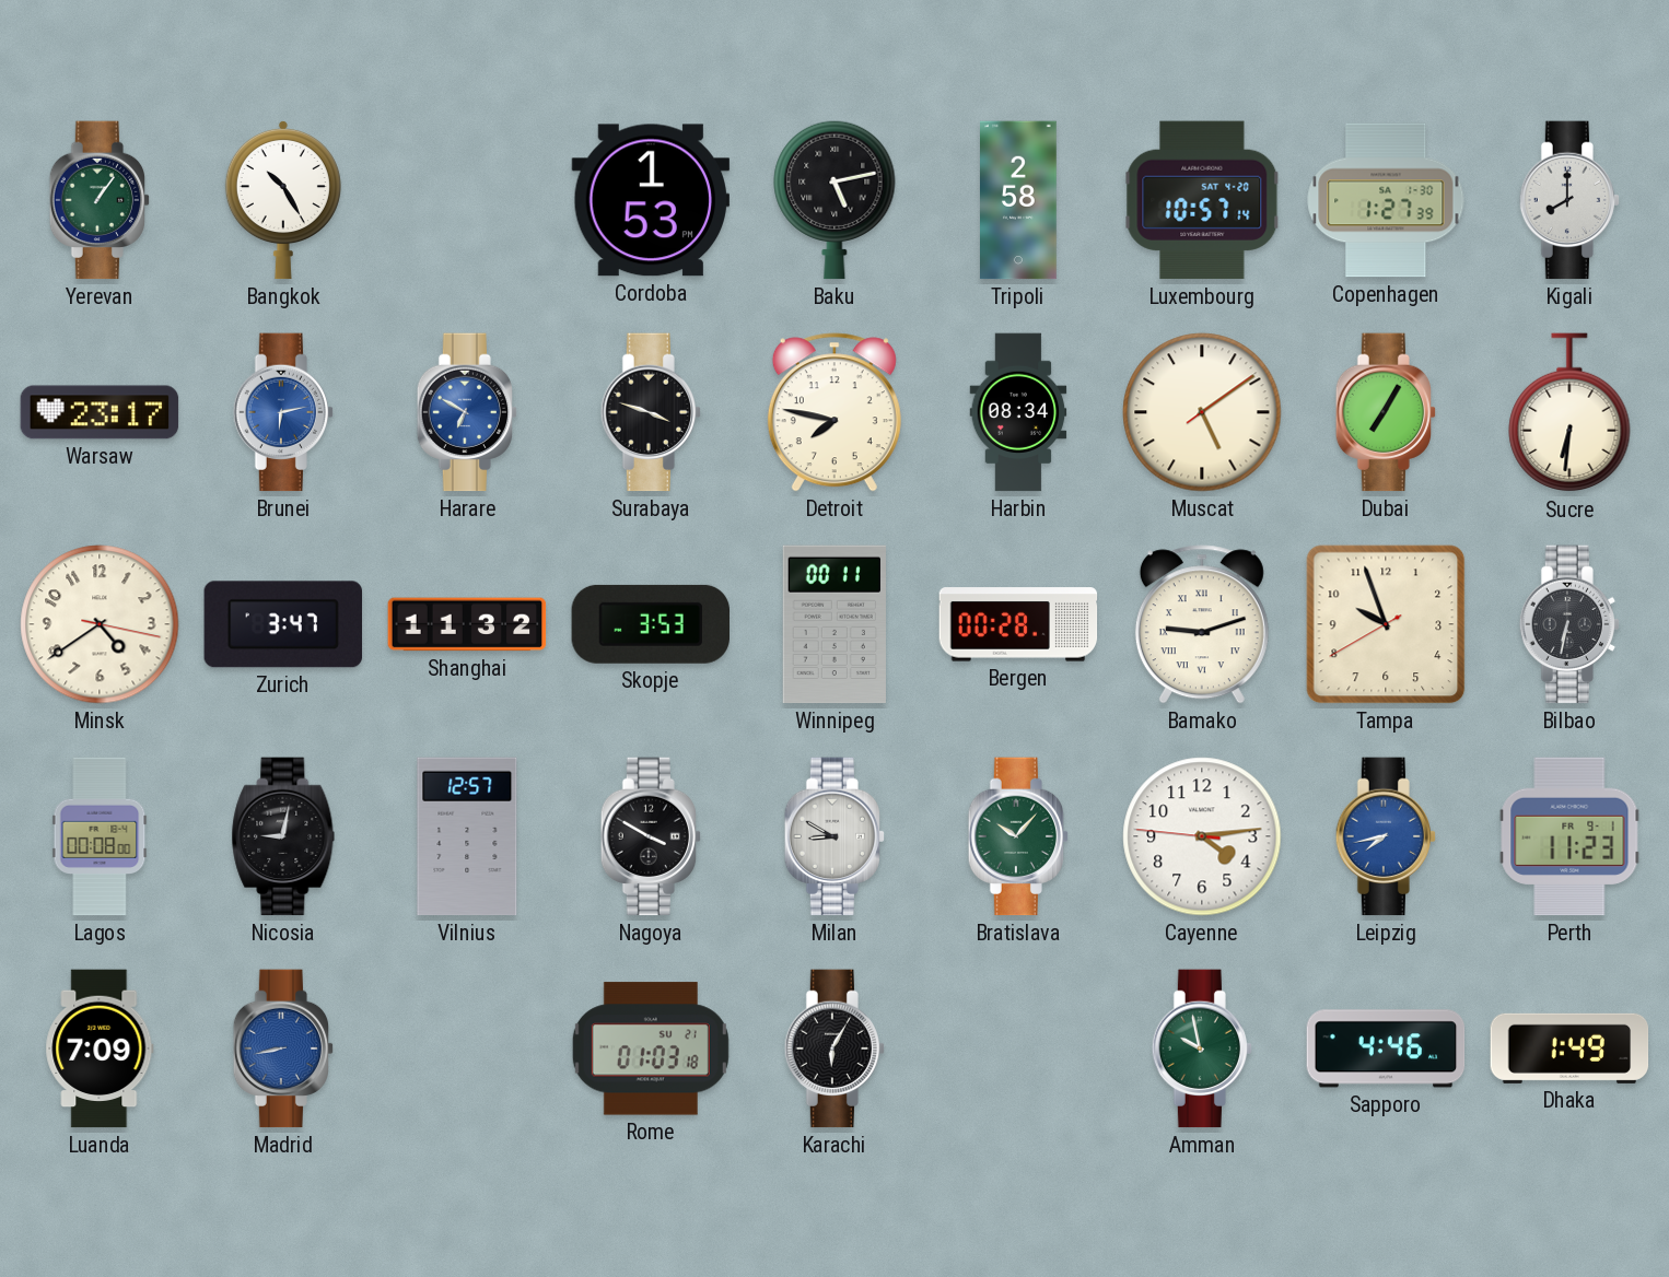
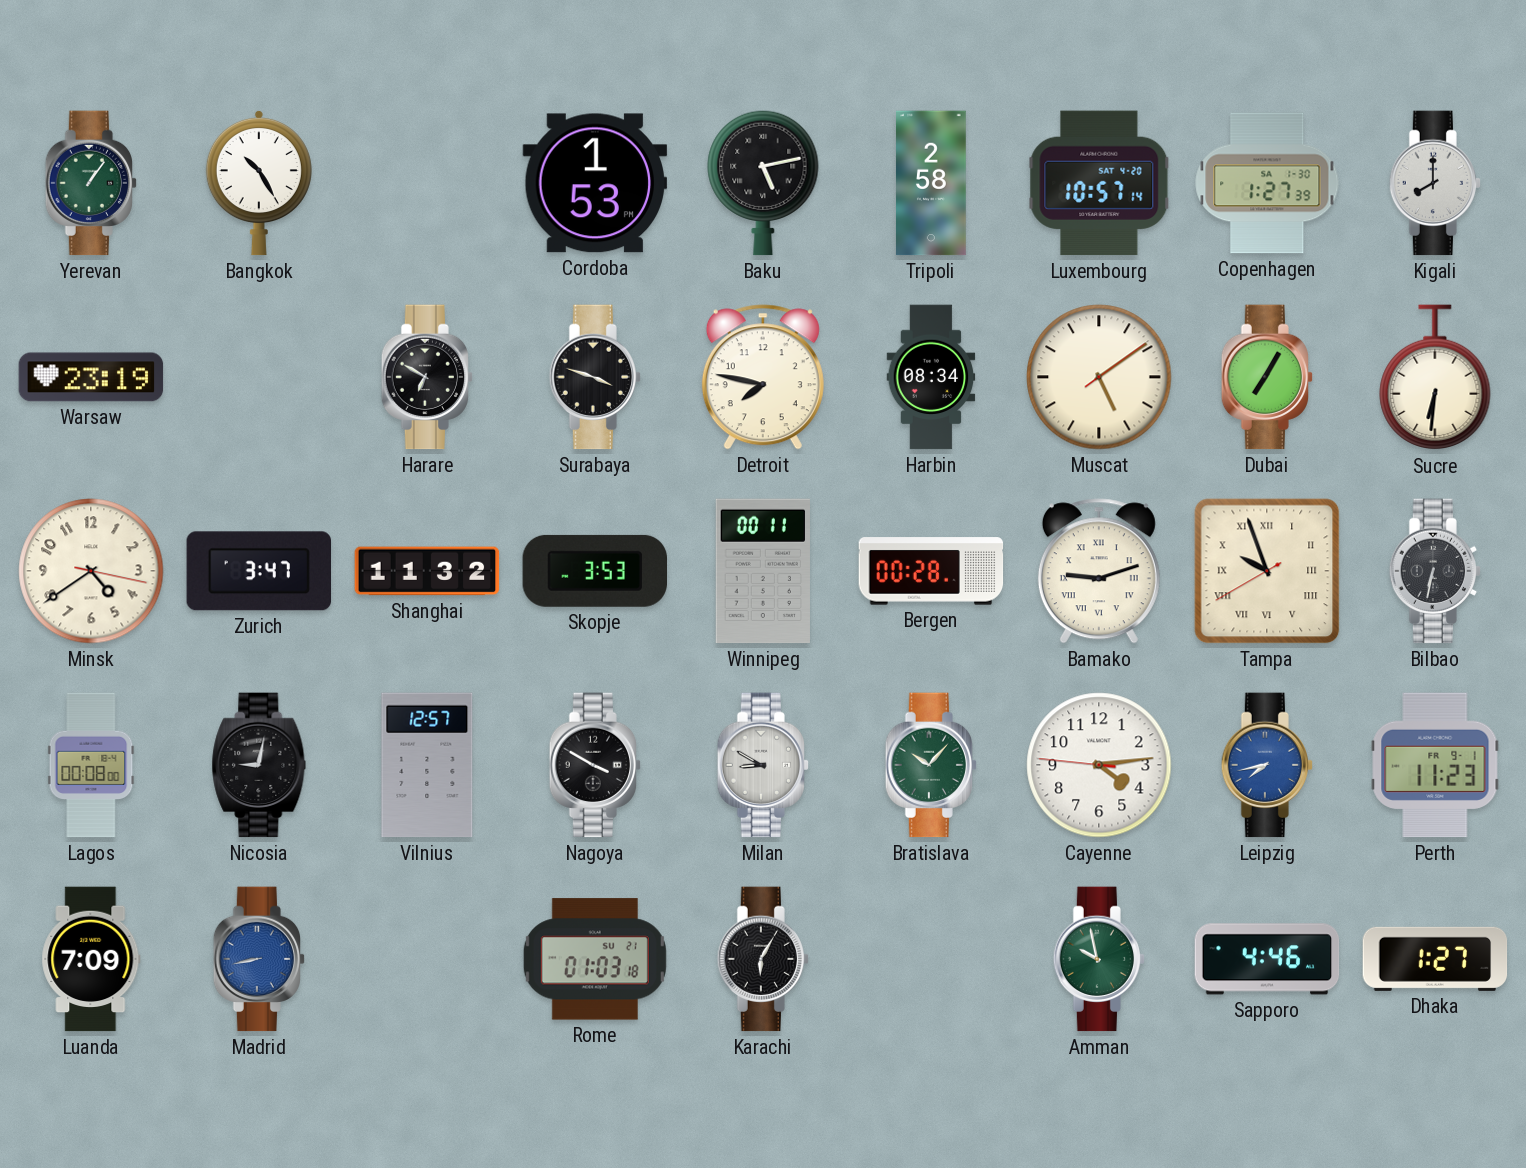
Warsaw: 23:17 -> 23:19
Brunei: 6:13 -> none
Harare dial: blue -> black
Tampa numerals: Arabic -> Roman
Dhaka: 1:49 -> 1:27
